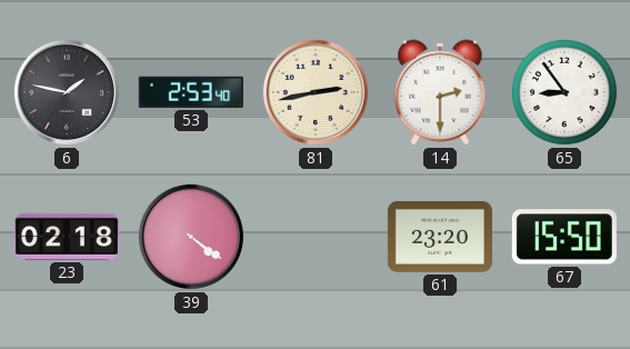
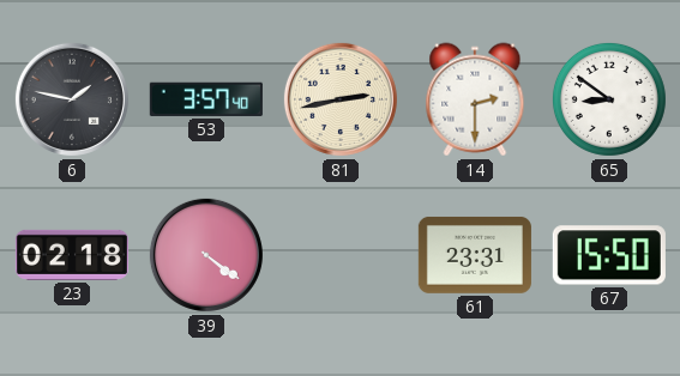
53: 2:53 -> 3:57
65: 8:54 -> 8:51
61: 23:20 -> 23:31
